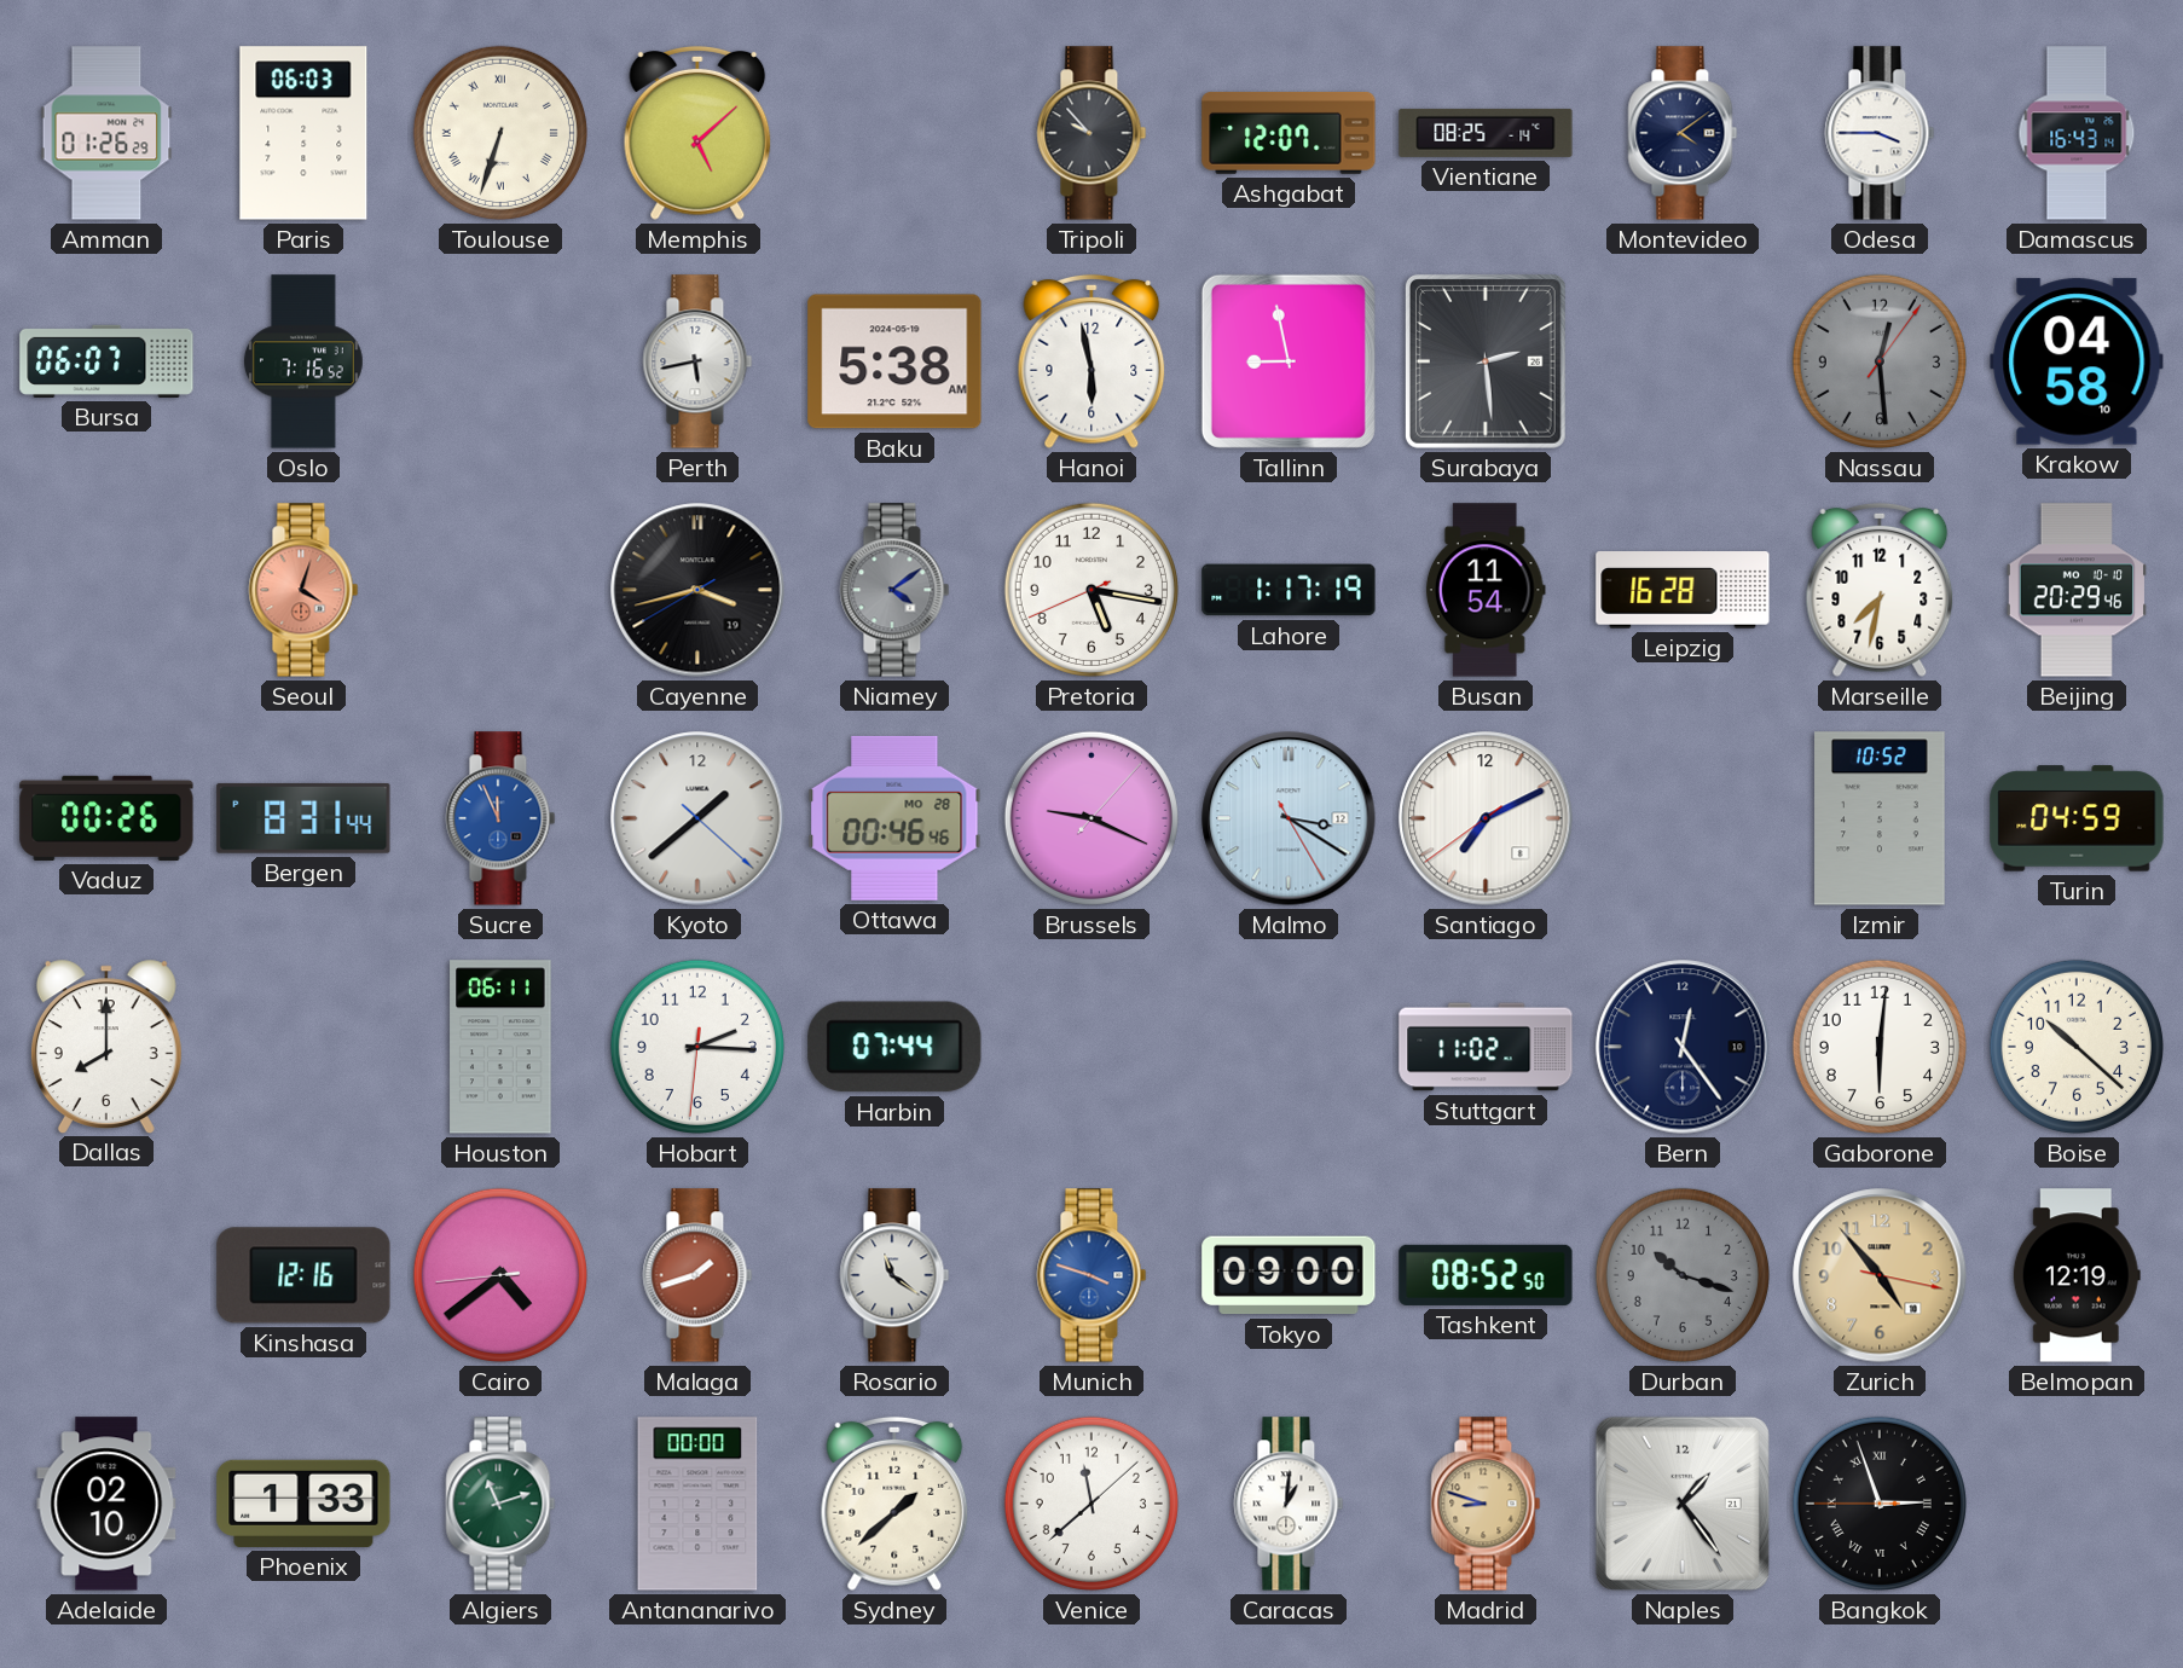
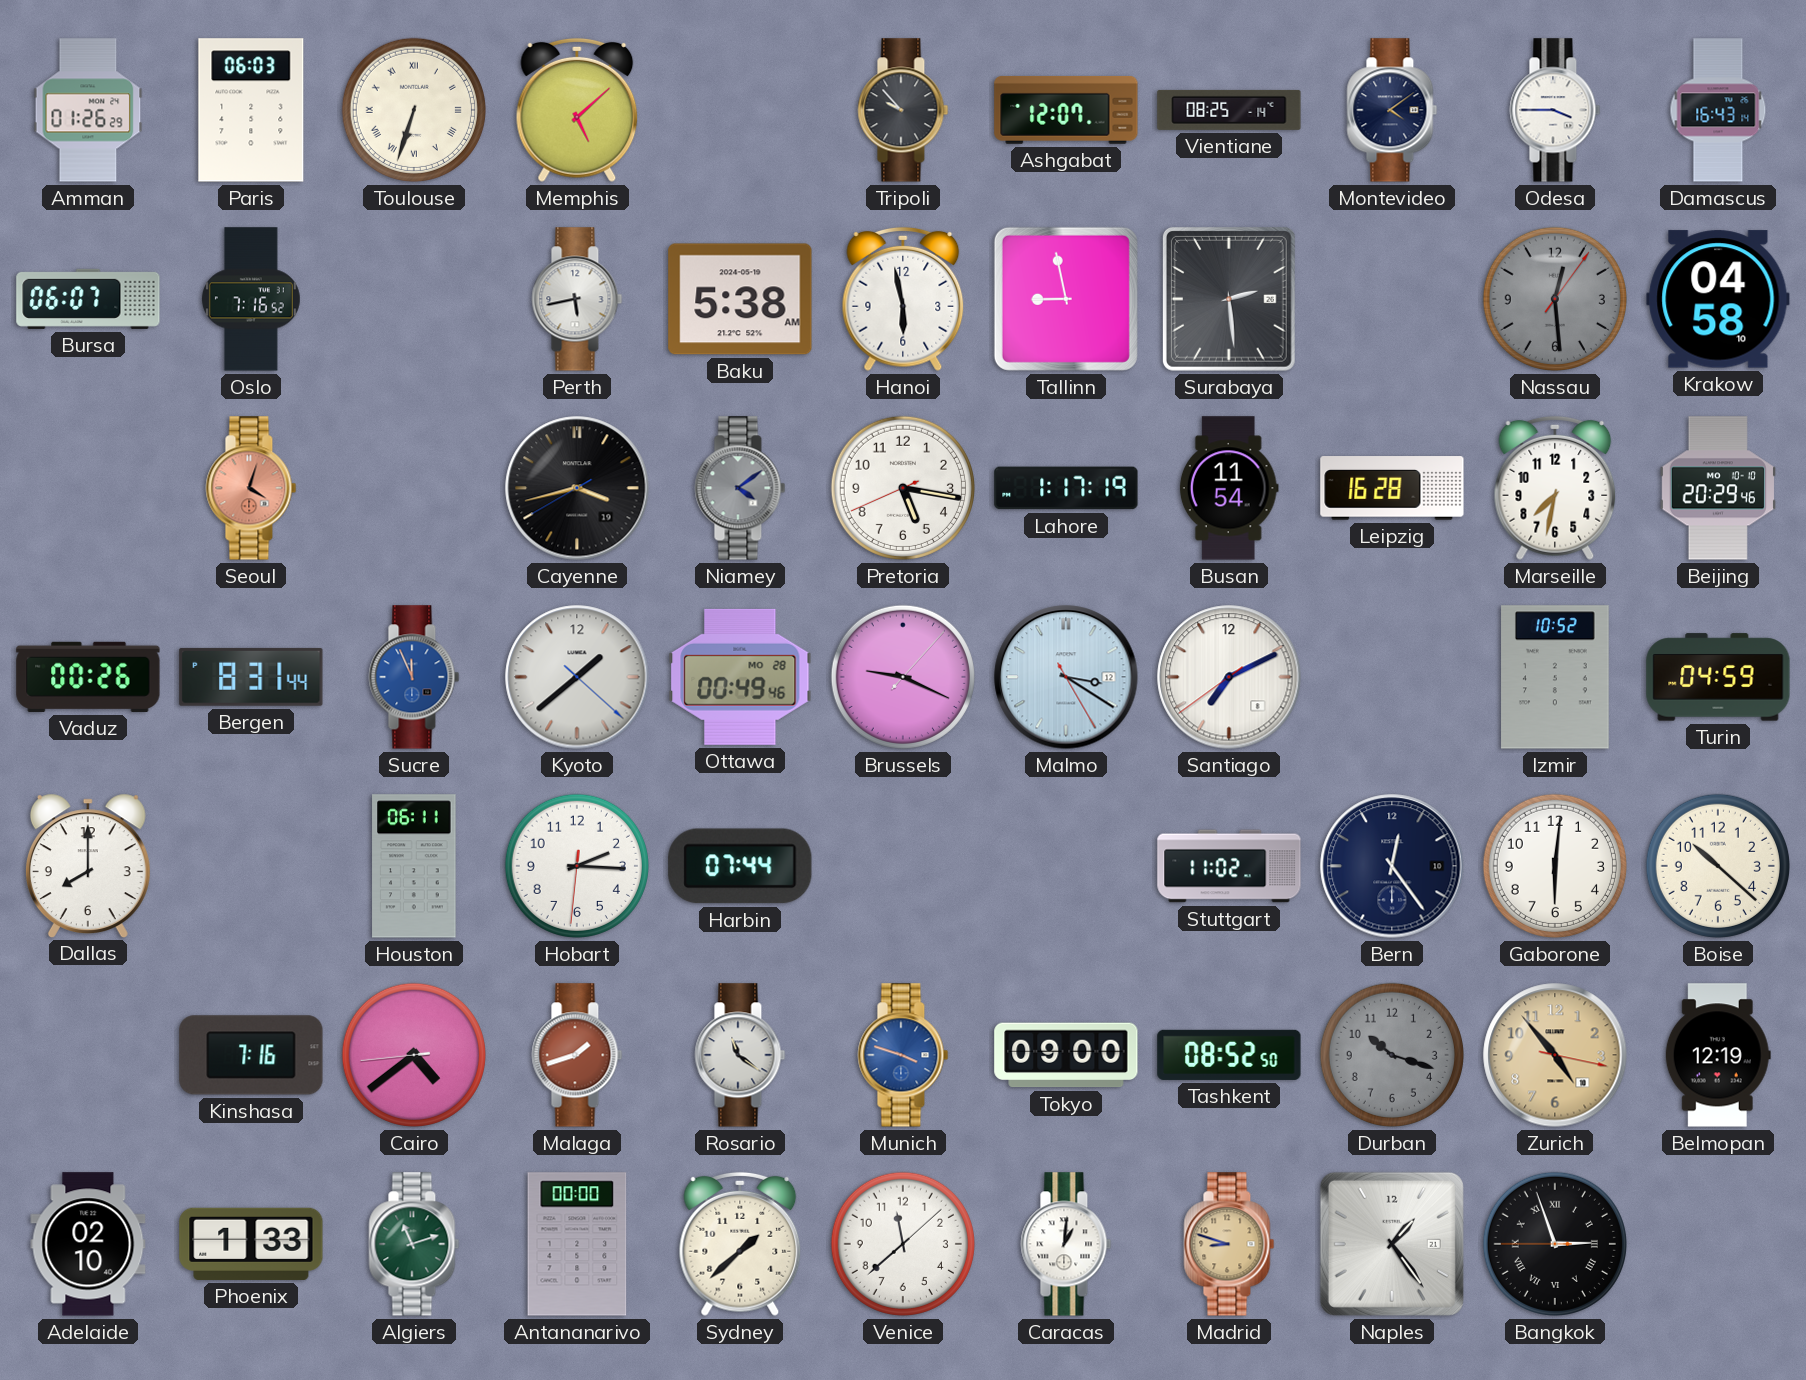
Ottawa: 00:46 -> 00:49
Kinshasa: 12:16 -> 7:16
